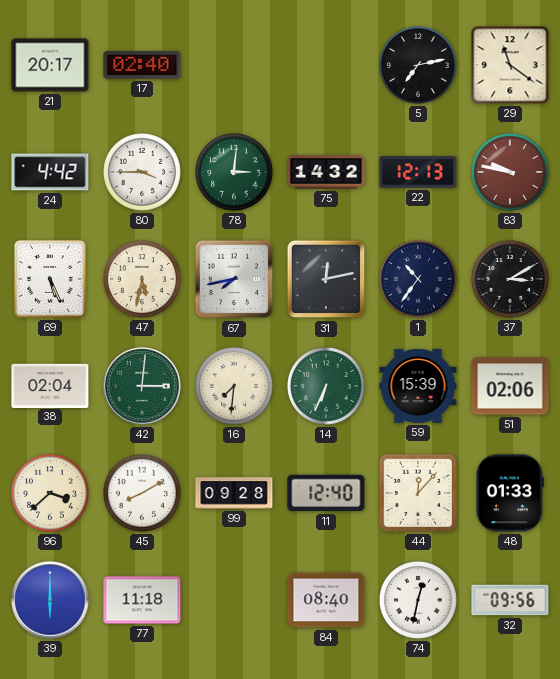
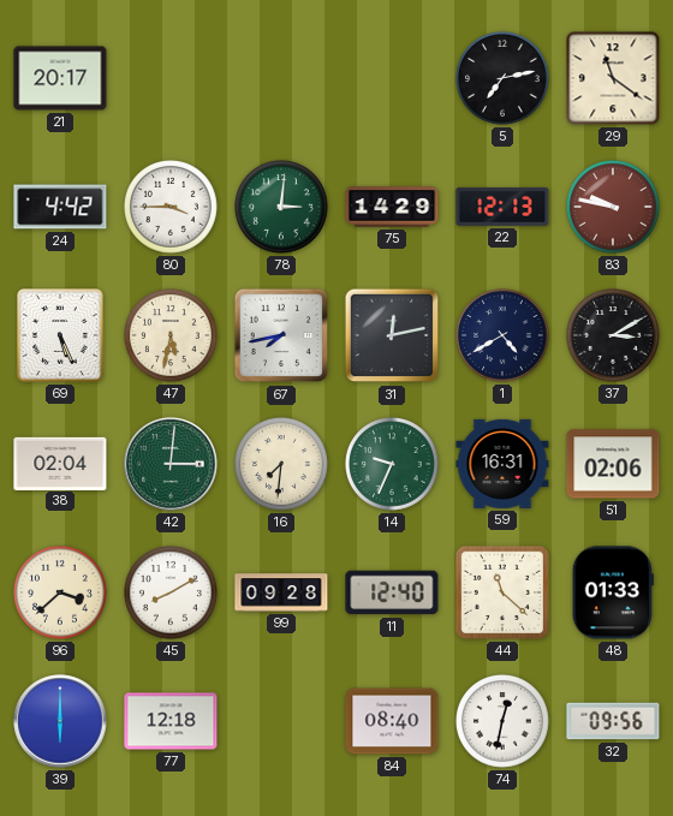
17: 02:40 -> none
75: 14:32 -> 14:29
1: 10:36 -> 4:40
14: 6:34 -> 9:34
59: 15:39 -> 16:31
44: 12:07 -> 11:22
77: 11:18 -> 12:18
